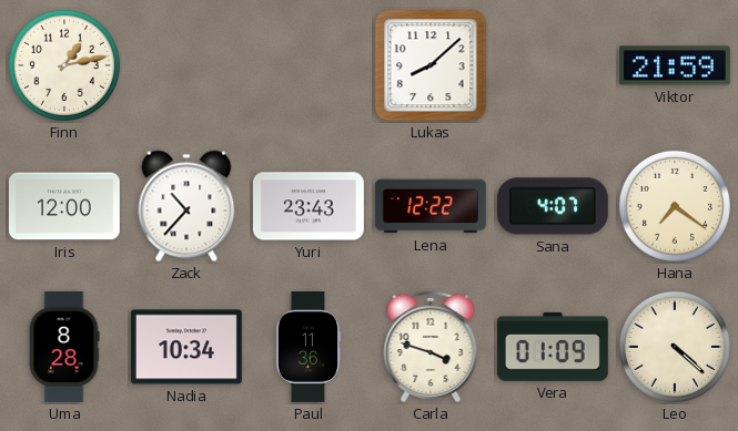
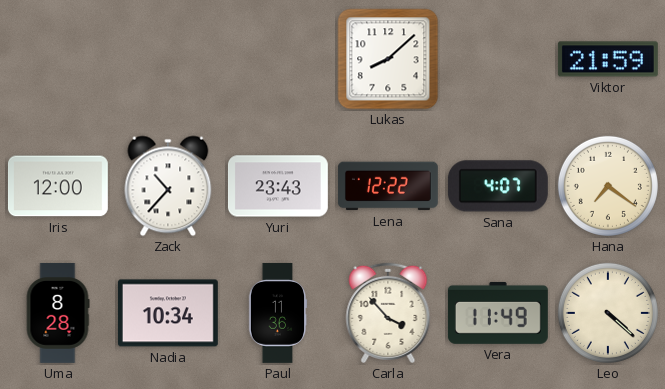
Finn: 1:13 -> none
Carla: 3:48 -> 3:53
Vera: 01:09 -> 11:49
